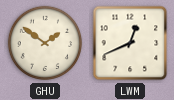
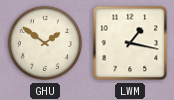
LWM: 12:41 -> 1:17
